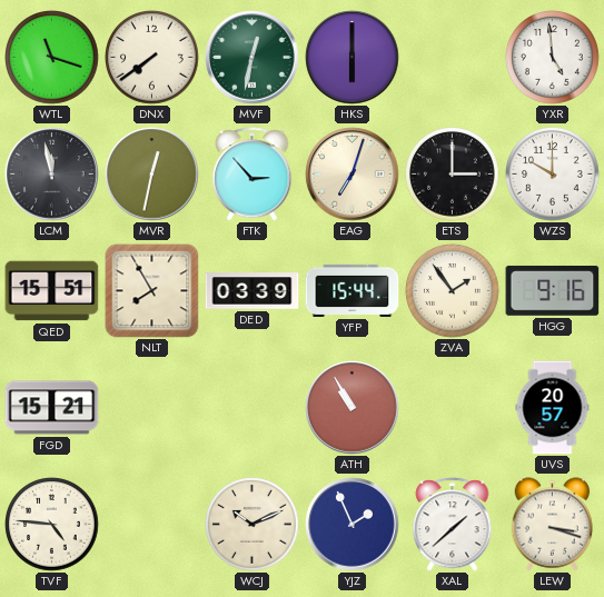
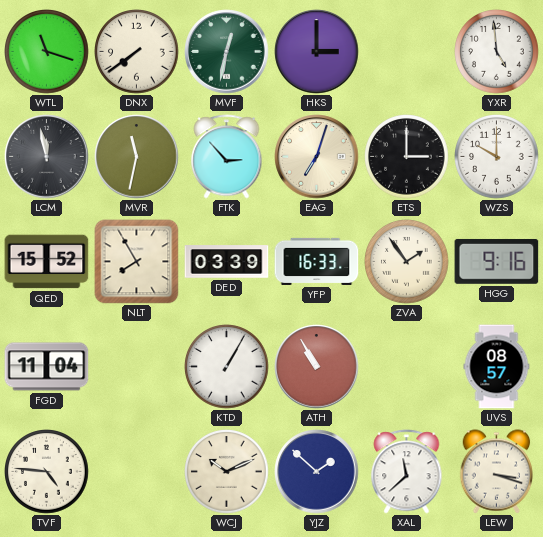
HKS: 6:00 -> 3:00
MVR: 12:32 -> 11:32
QED: 15:51 -> 15:52
YFP: 15:44 -> 16:33
FGD: 15:21 -> 11:04
KTD: none -> 1:05
UVS: 20:57 -> 08:57
YJZ: 1:56 -> 1:52
XAL: 1:38 -> 11:38
